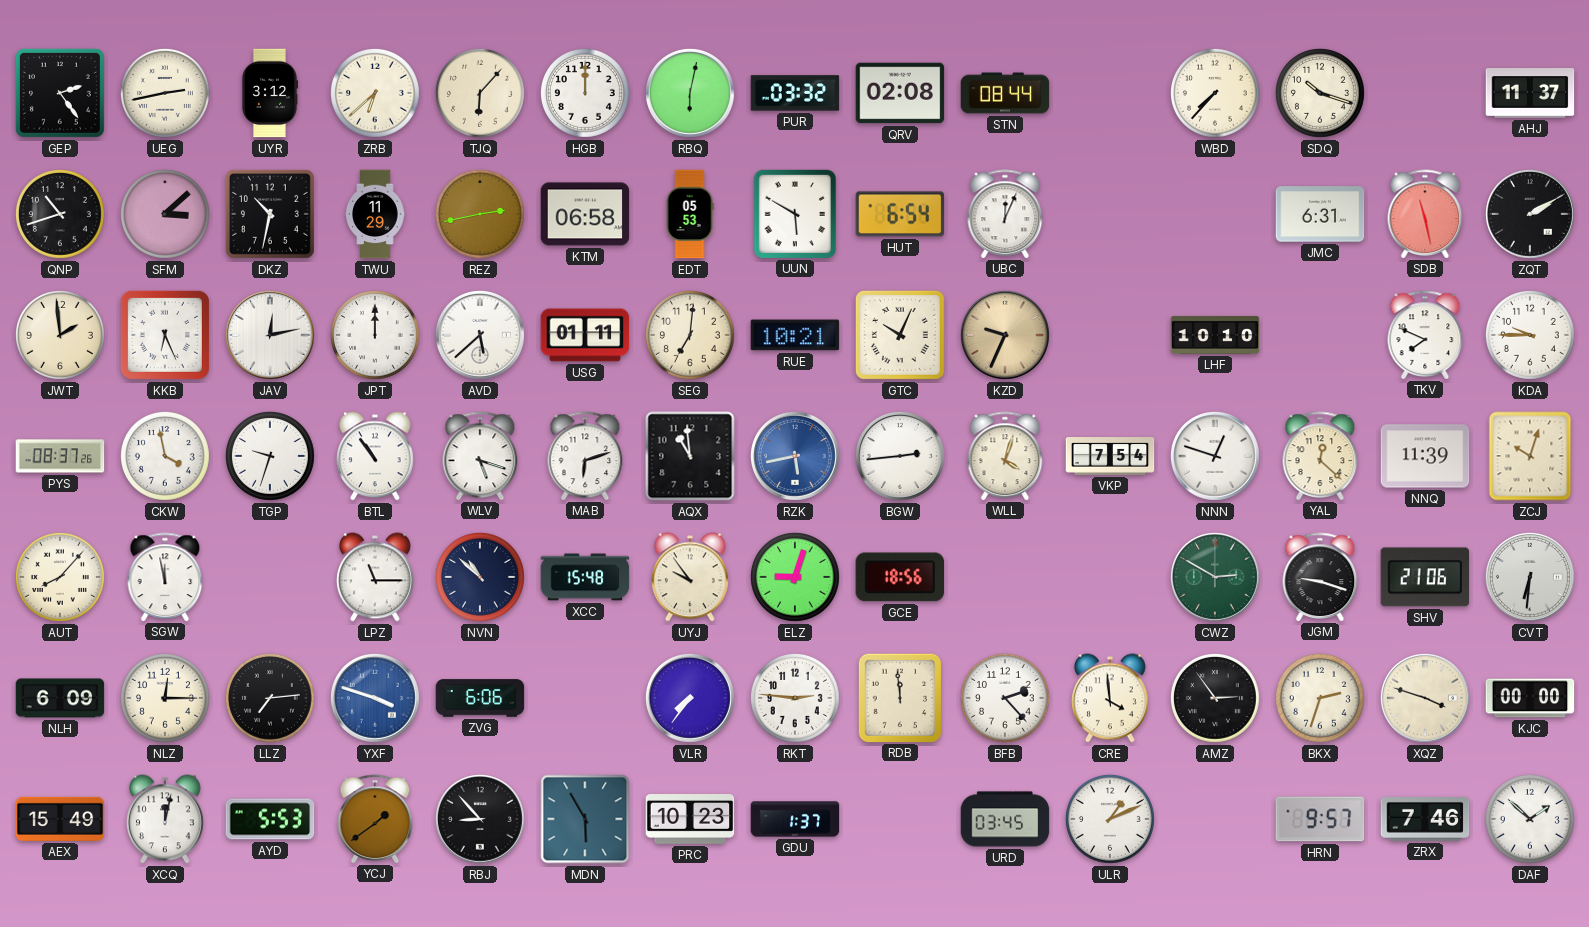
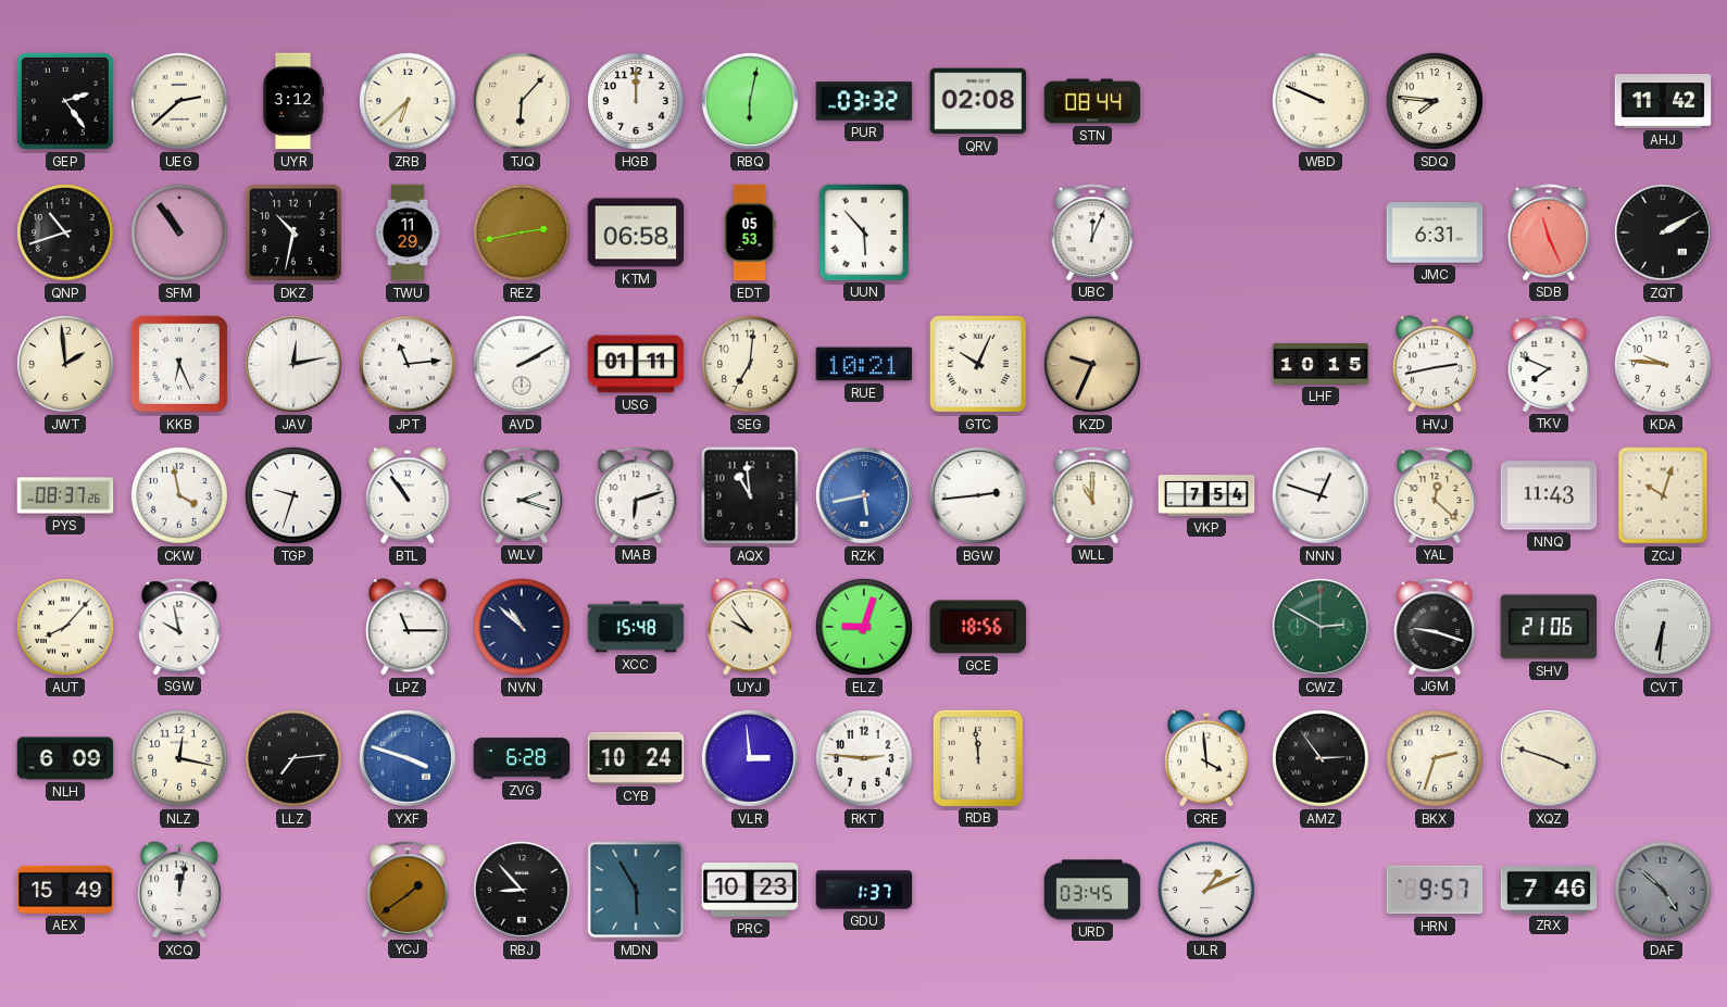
UEG: 2:43 -> 2:38
WBD: 7:37 -> 9:49
SDQ: 10:18 -> 7:46
AHJ: 11:37 -> 11:42
SFM: 3:08 -> 10:54
UUN: 5:50 -> 5:53
HUT: 6:54 -> none
SDB: 11:28 -> 11:26
JPT: 12:00 -> 11:14
AVD: 5:38 -> 2:10
LHF: 10:10 -> 10:15
HVJ: none -> 2:43
KDA: 9:45 -> 9:46
WLV: 5:18 -> 2:18
WLL: 4:03 -> 11:00
NNQ: 11:39 -> 11:43
SGW: 11:58 -> 9:58
NLZ: 12:15 -> 12:17
ZVG: 6:06 -> 6:28
CYB: none -> 10:24
VLR: 7:36 -> 2:59
BFB: 2:23 -> none
KJC: 00:00 -> none
AYD: 5:53 -> none
DAF: 1:52 -> 4:52
DAF dial: white -> grey
